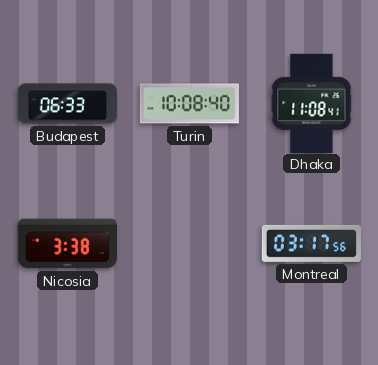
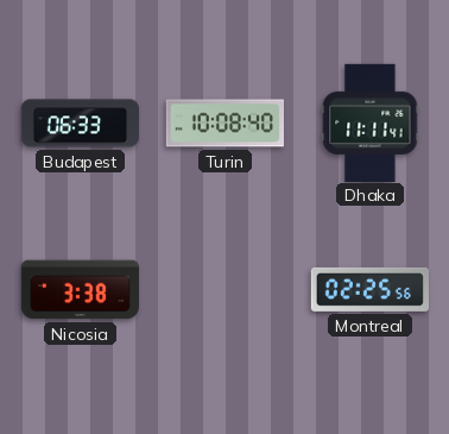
Dhaka: 11:08 -> 11:11
Montreal: 03:17 -> 02:25
